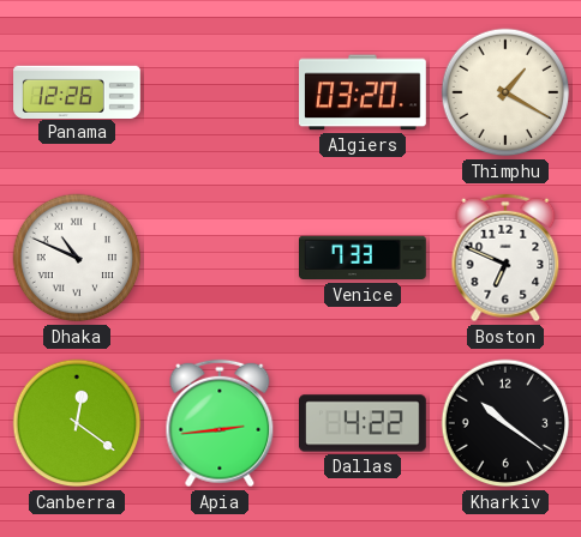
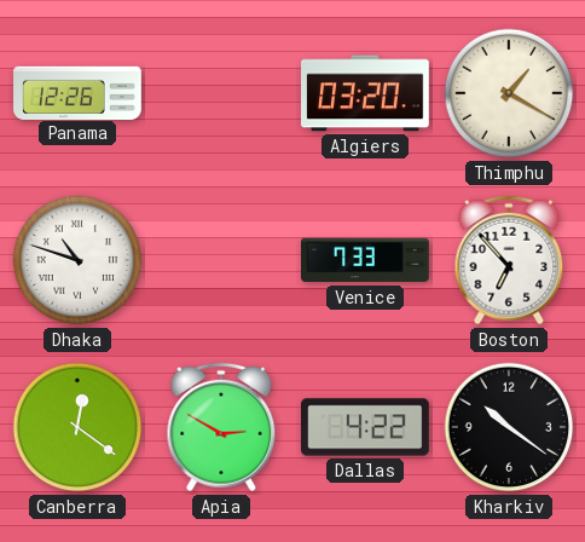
Dhaka: 10:49 -> 10:48
Boston: 6:49 -> 6:53
Apia: 2:44 -> 2:50
